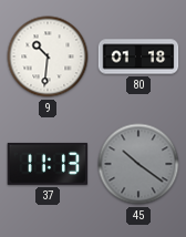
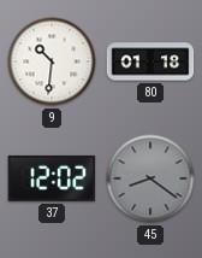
37: 11:13 -> 12:02
45: 10:21 -> 8:21
